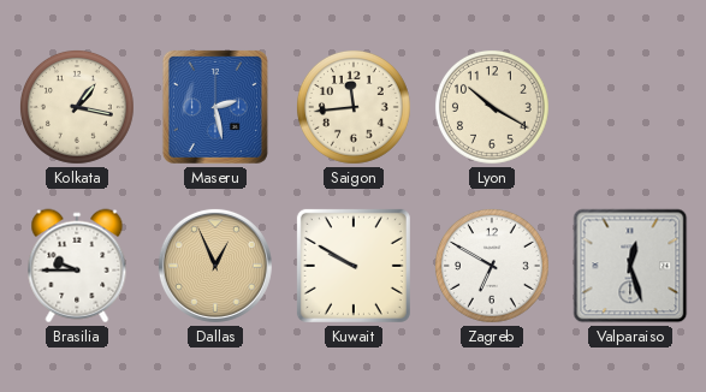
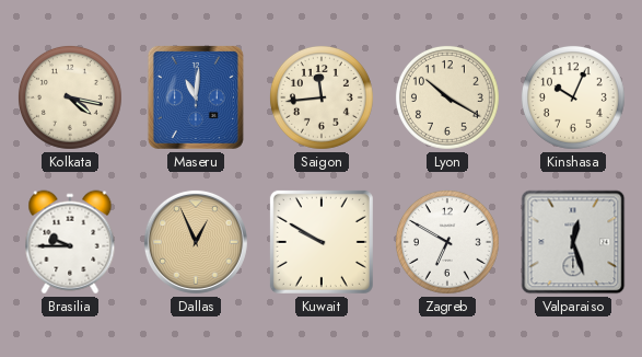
Kolkata: 1:17 -> 4:17
Maseru: 2:28 -> 11:01
Kinshasa: none -> 10:04
